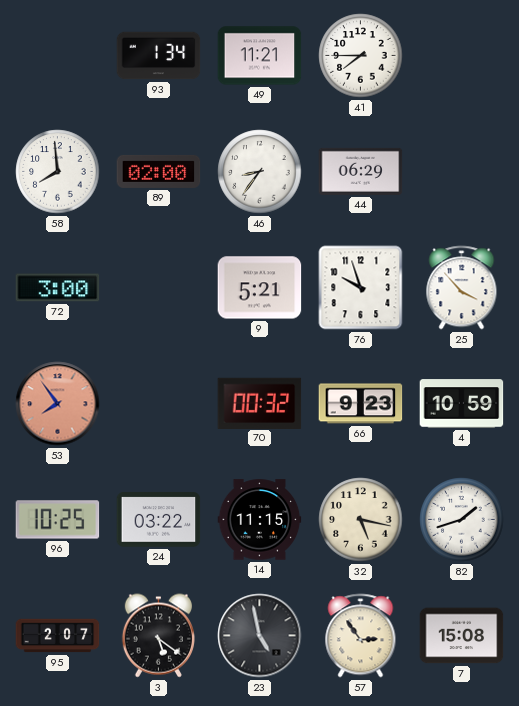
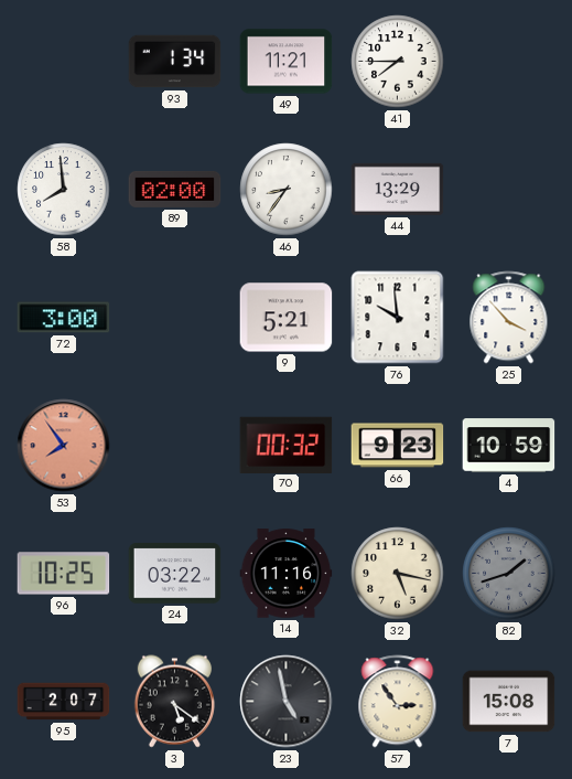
44: 06:29 -> 13:29
76: 9:57 -> 9:59
14: 11:15 -> 11:16
82 dial: white -> grey
